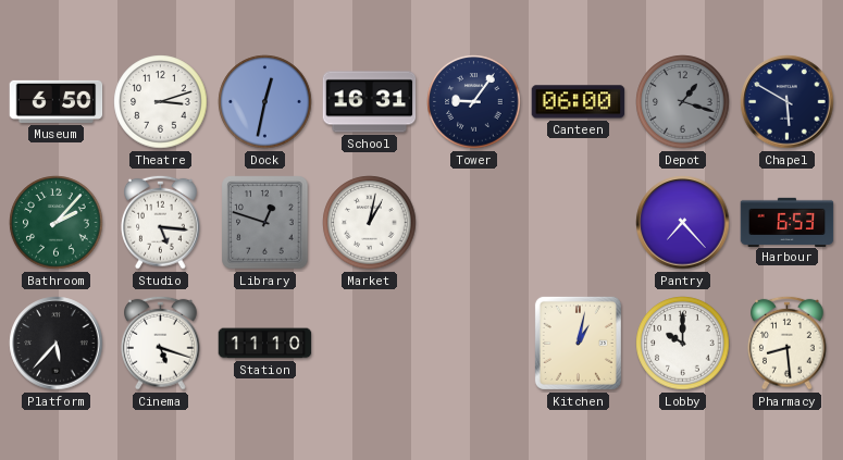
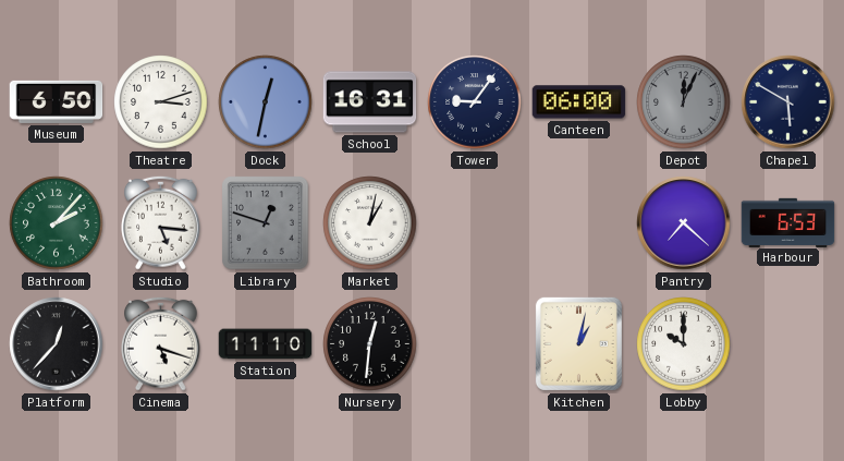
Depot: 1:18 -> 12:04
Pantry: 7:23 -> 7:22
Platform: 5:37 -> 12:37
Nursery: none -> 12:31
Pharmacy: 8:29 -> none
